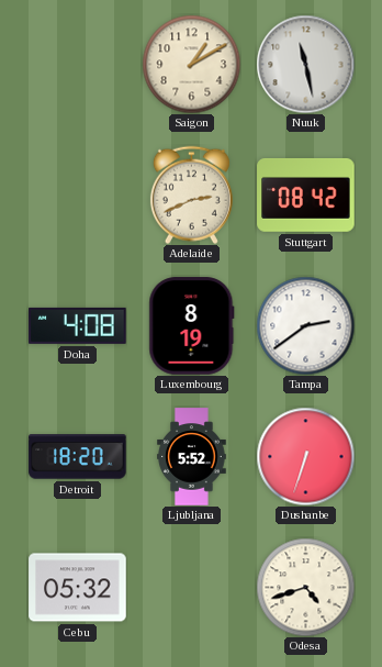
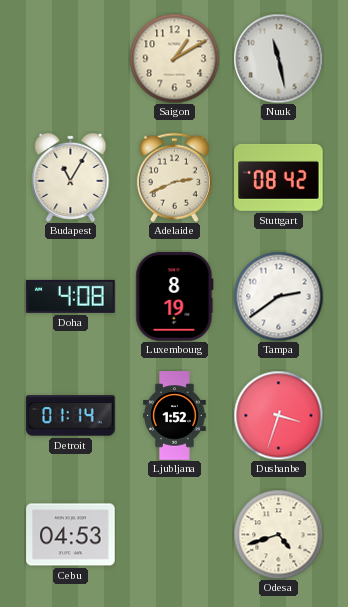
Budapest: none -> 11:05
Detroit: 18:20 -> 01:14
Ljubljana: 5:52 -> 1:52
Dushanbe: 6:33 -> 3:33
Cebu: 05:32 -> 04:53
